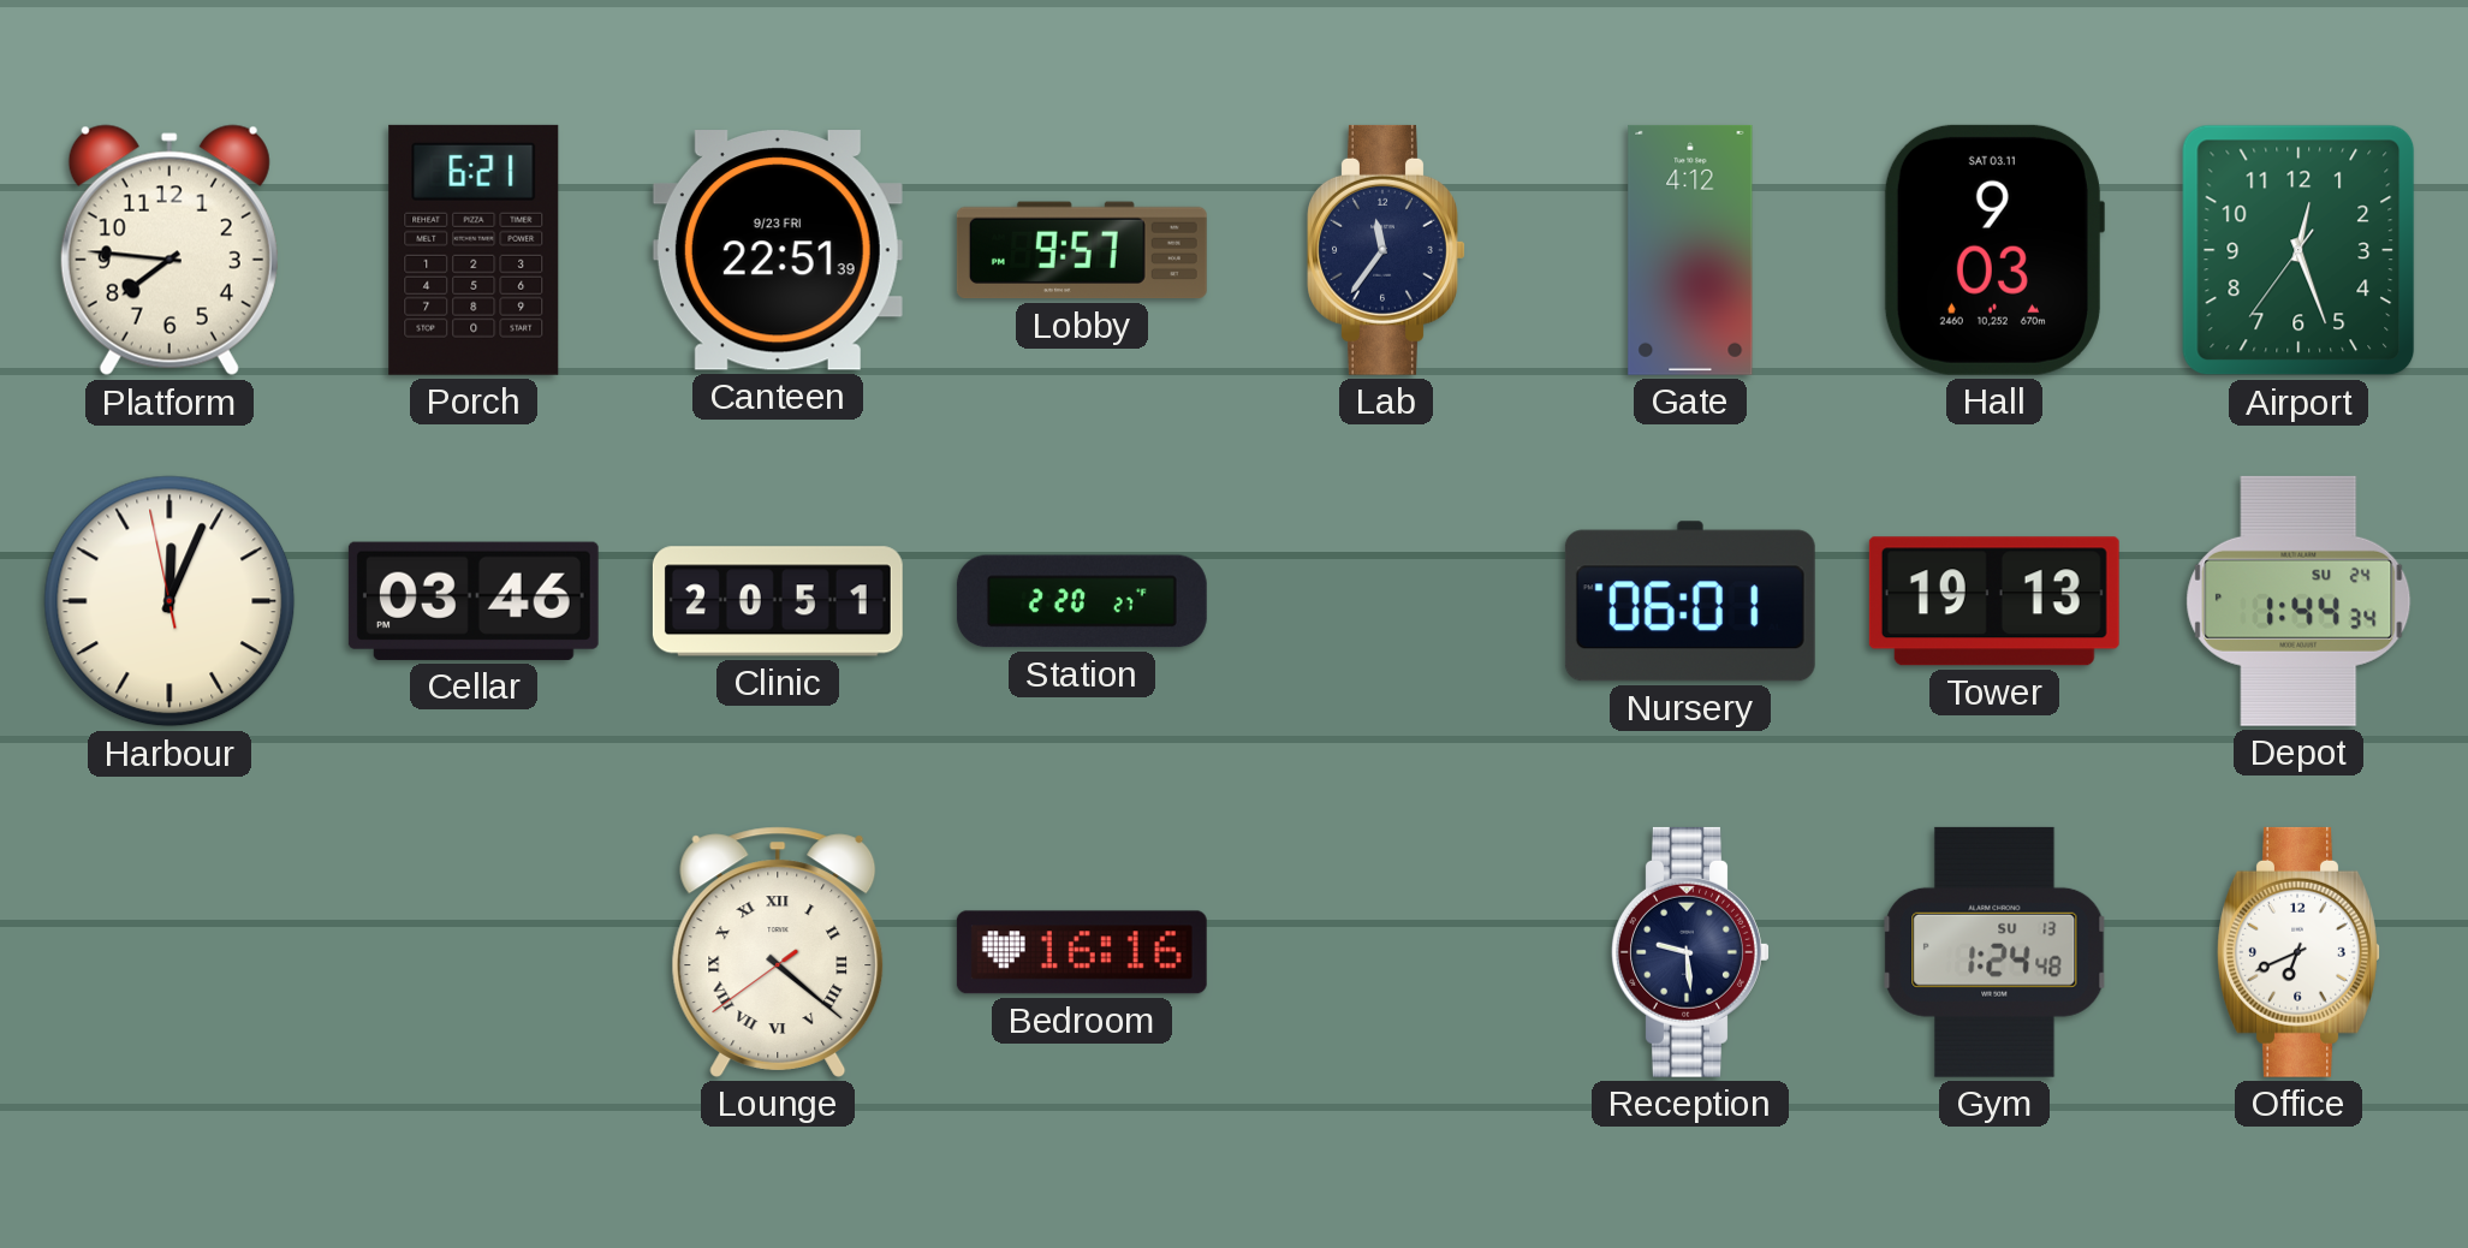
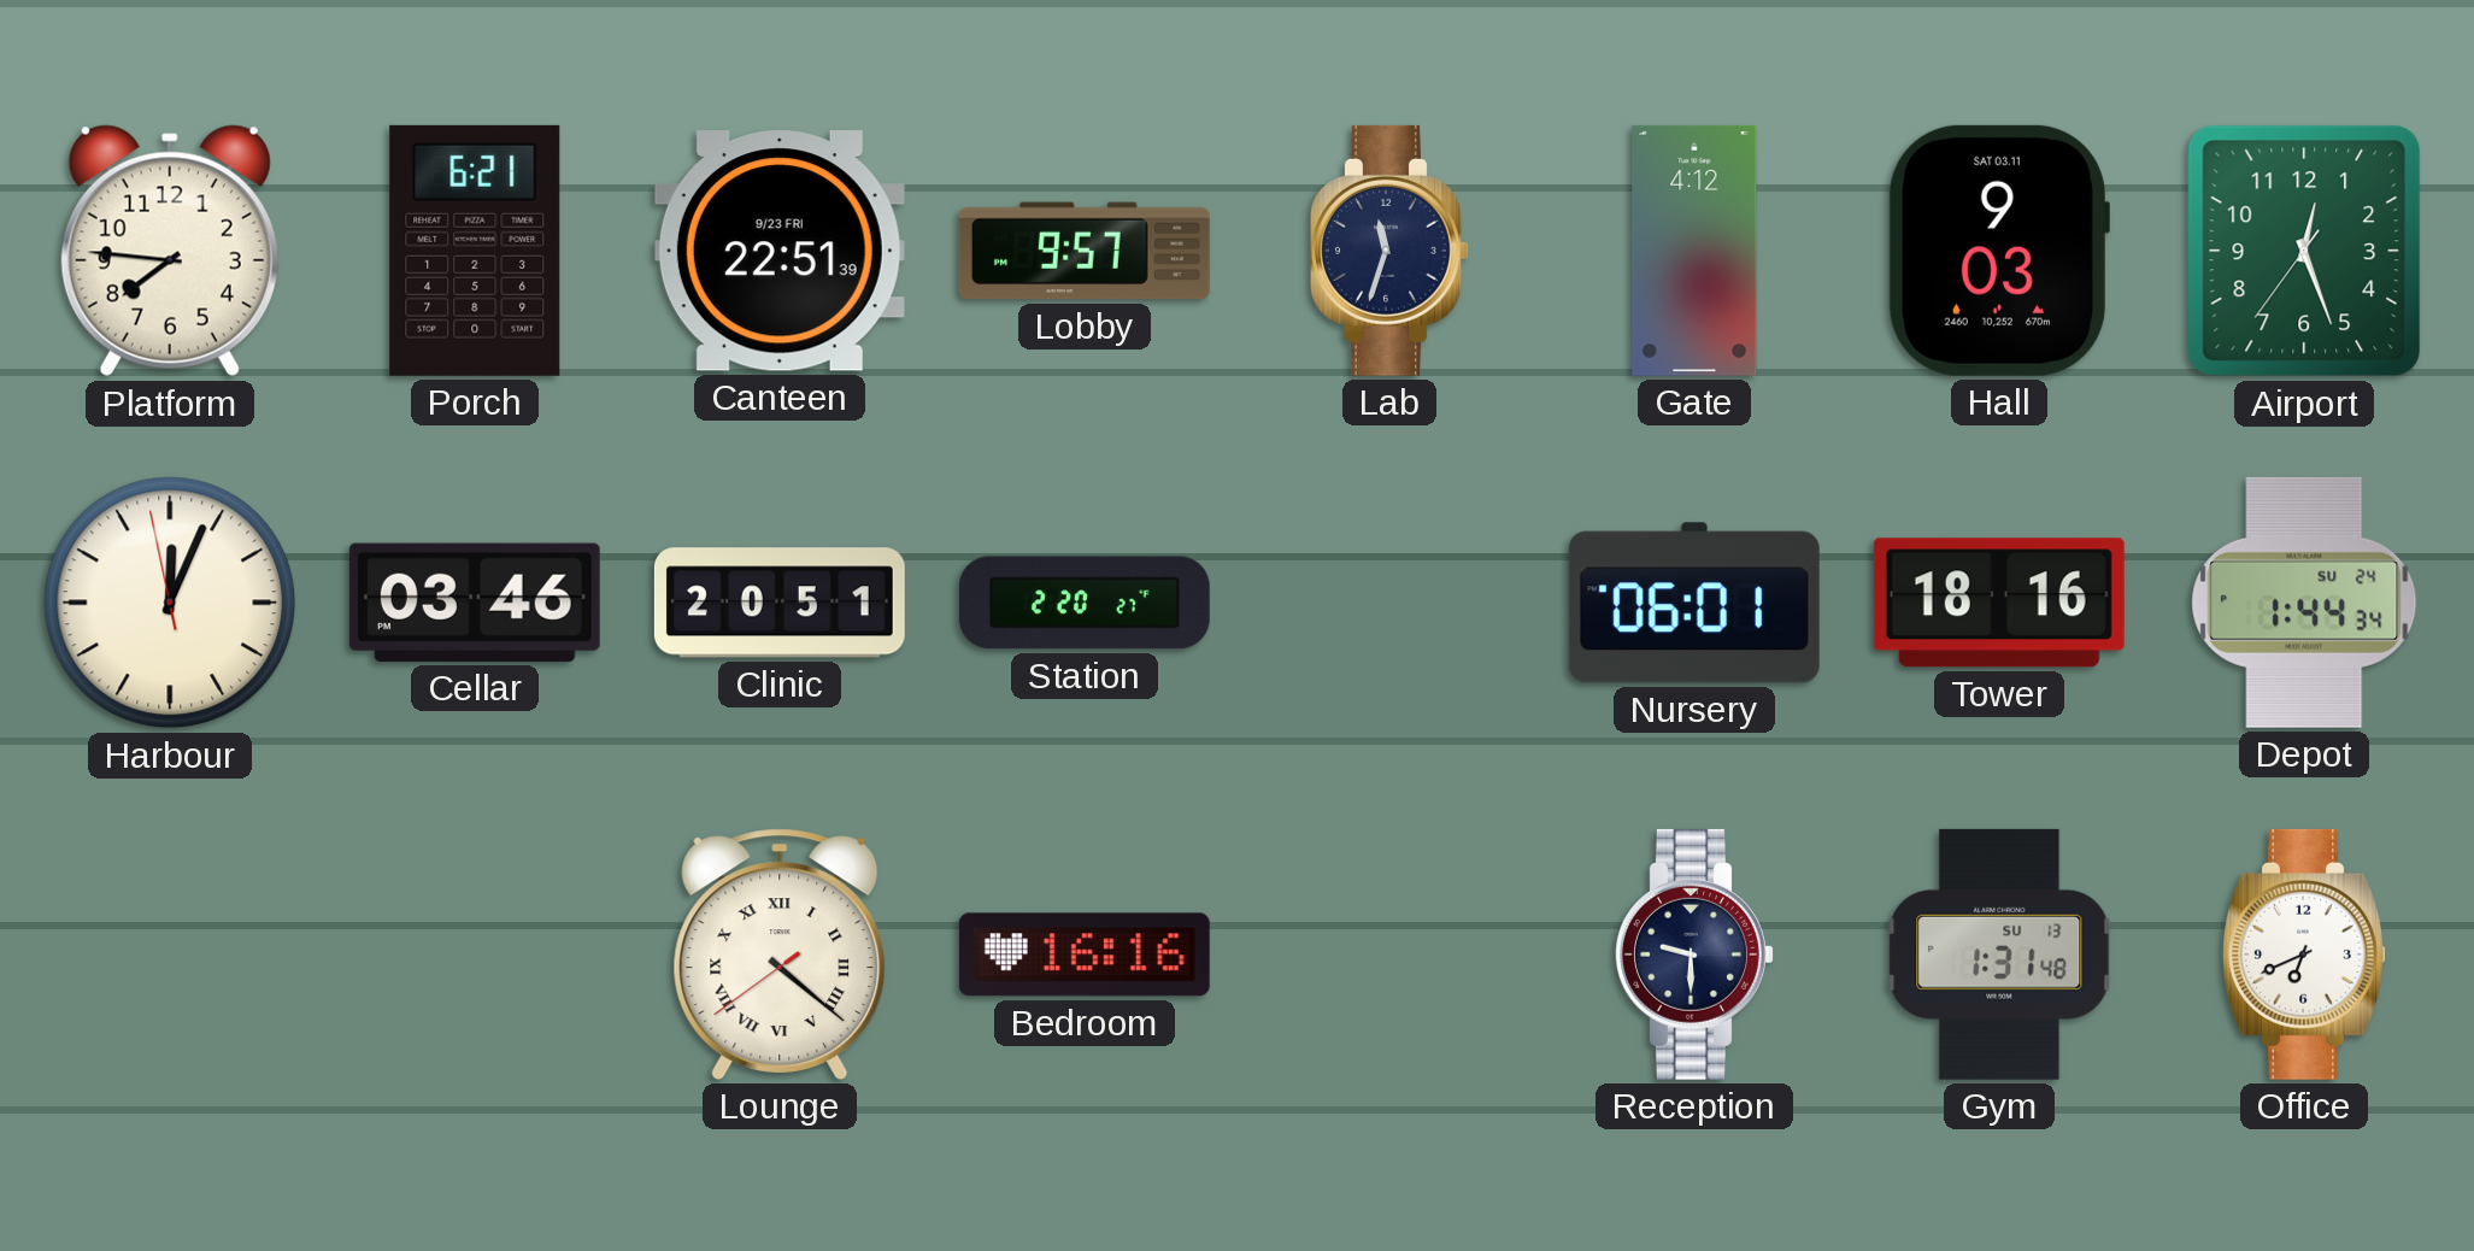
Lab: 11:36 -> 11:33
Tower: 19:13 -> 18:16
Reception: 9:29 -> 9:30
Gym: 1:24 -> 1:31
